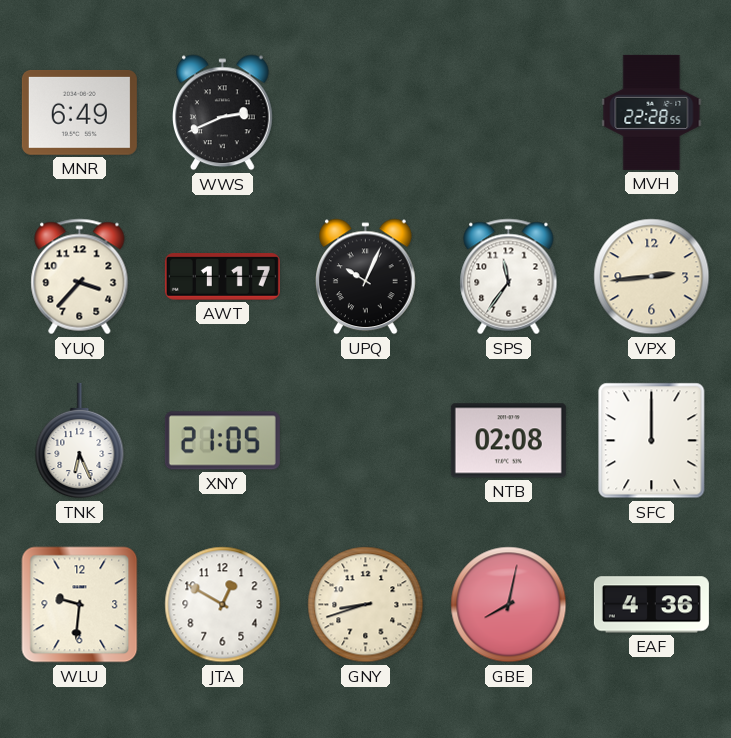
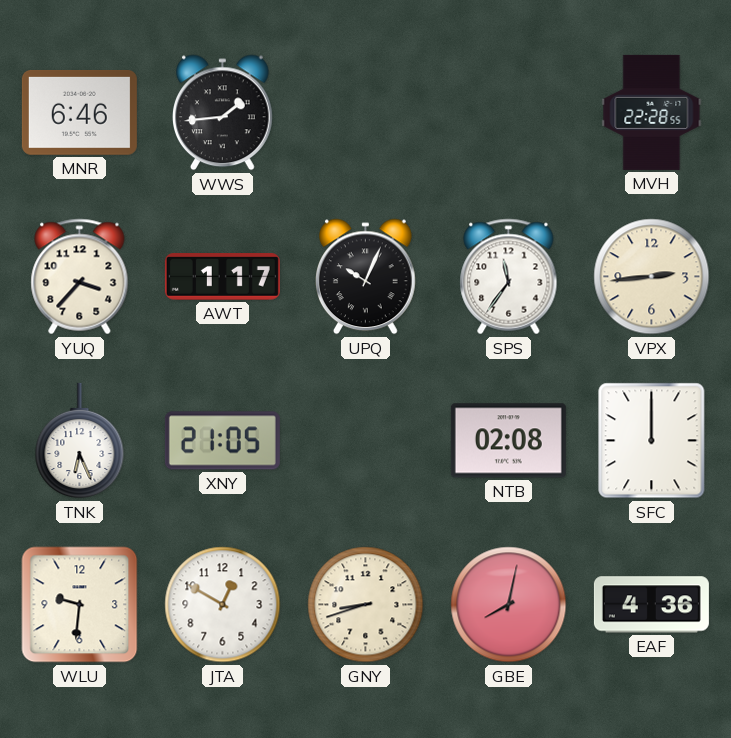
MNR: 6:49 -> 6:46
WWS: 2:41 -> 1:44
